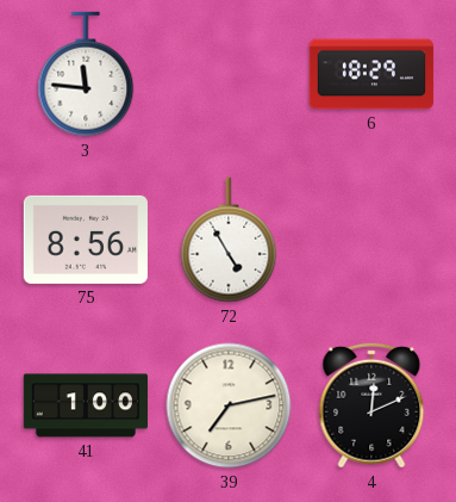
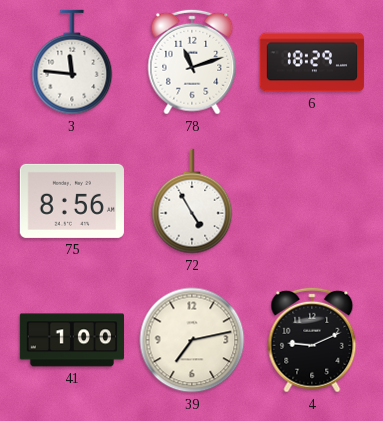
78: none -> 11:12
4: 12:11 -> 9:11
